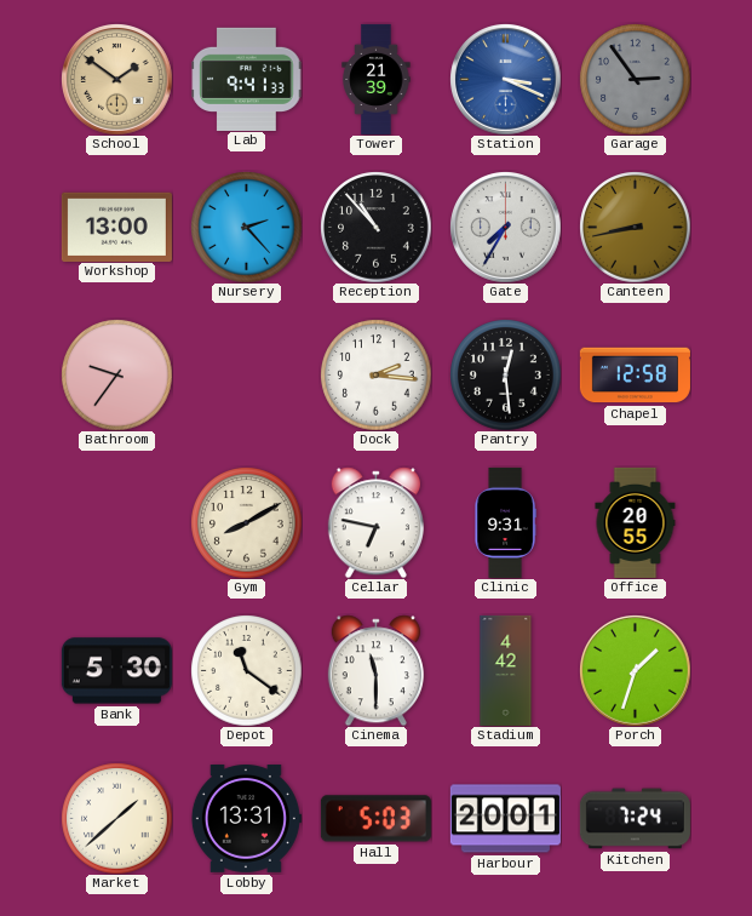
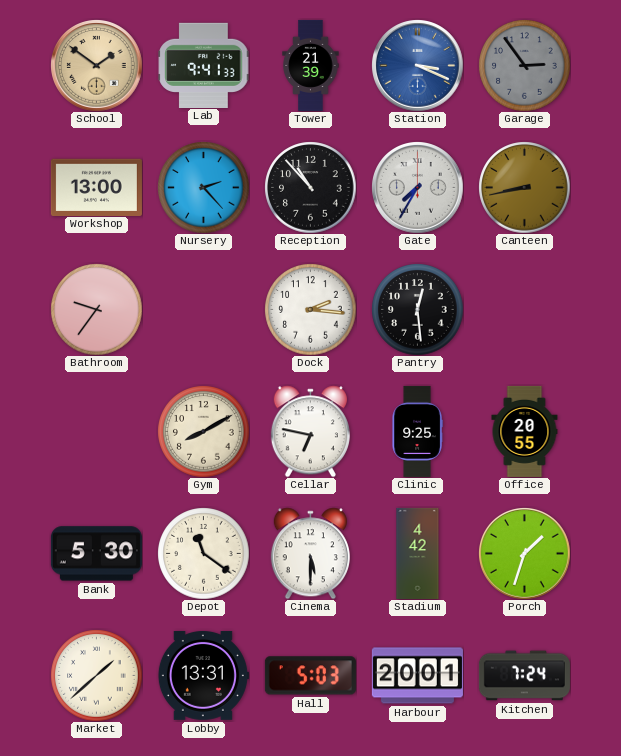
Chapel: 12:58 -> none
Clinic: 9:31 -> 9:25
Cinema: 11:30 -> 5:30
